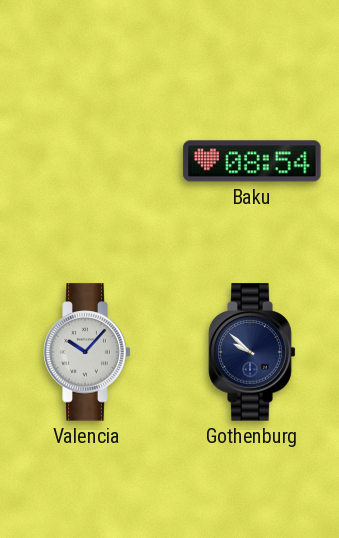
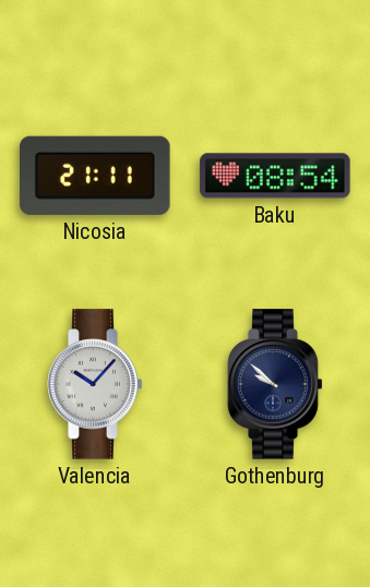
Nicosia: none -> 21:11
